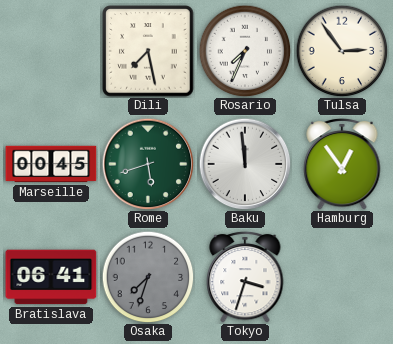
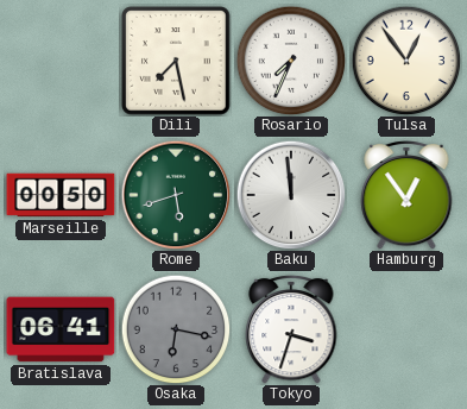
Tulsa: 2:54 -> 12:54
Marseille: 00:45 -> 00:50
Osaka: 7:33 -> 6:17
